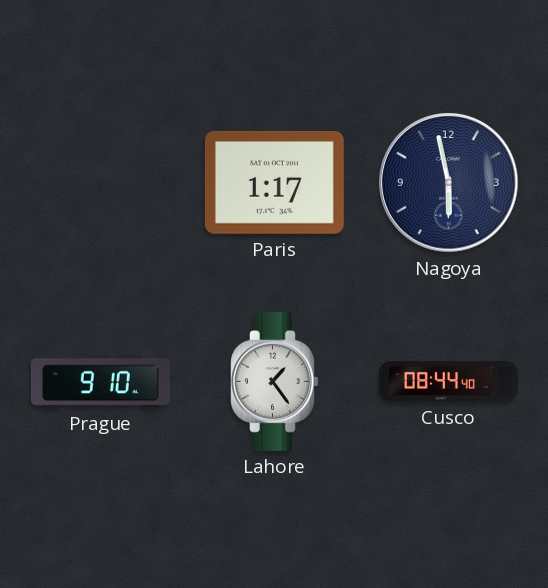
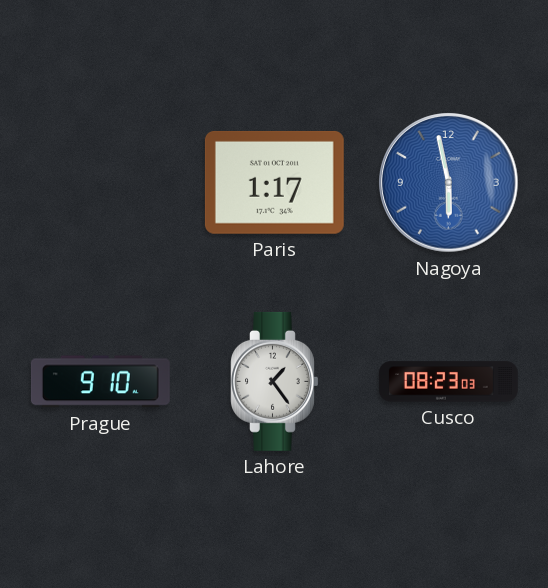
Nagoya dial: navy -> blue
Cusco: 08:44 -> 08:23
